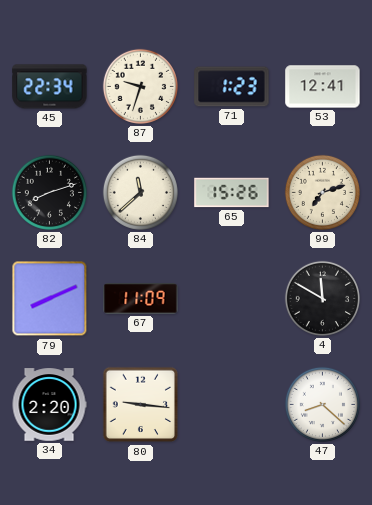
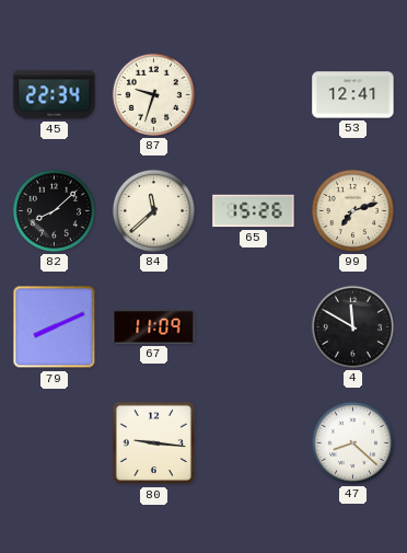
71: 1:23 -> none
82: 8:12 -> 8:08
34: 2:20 -> none
